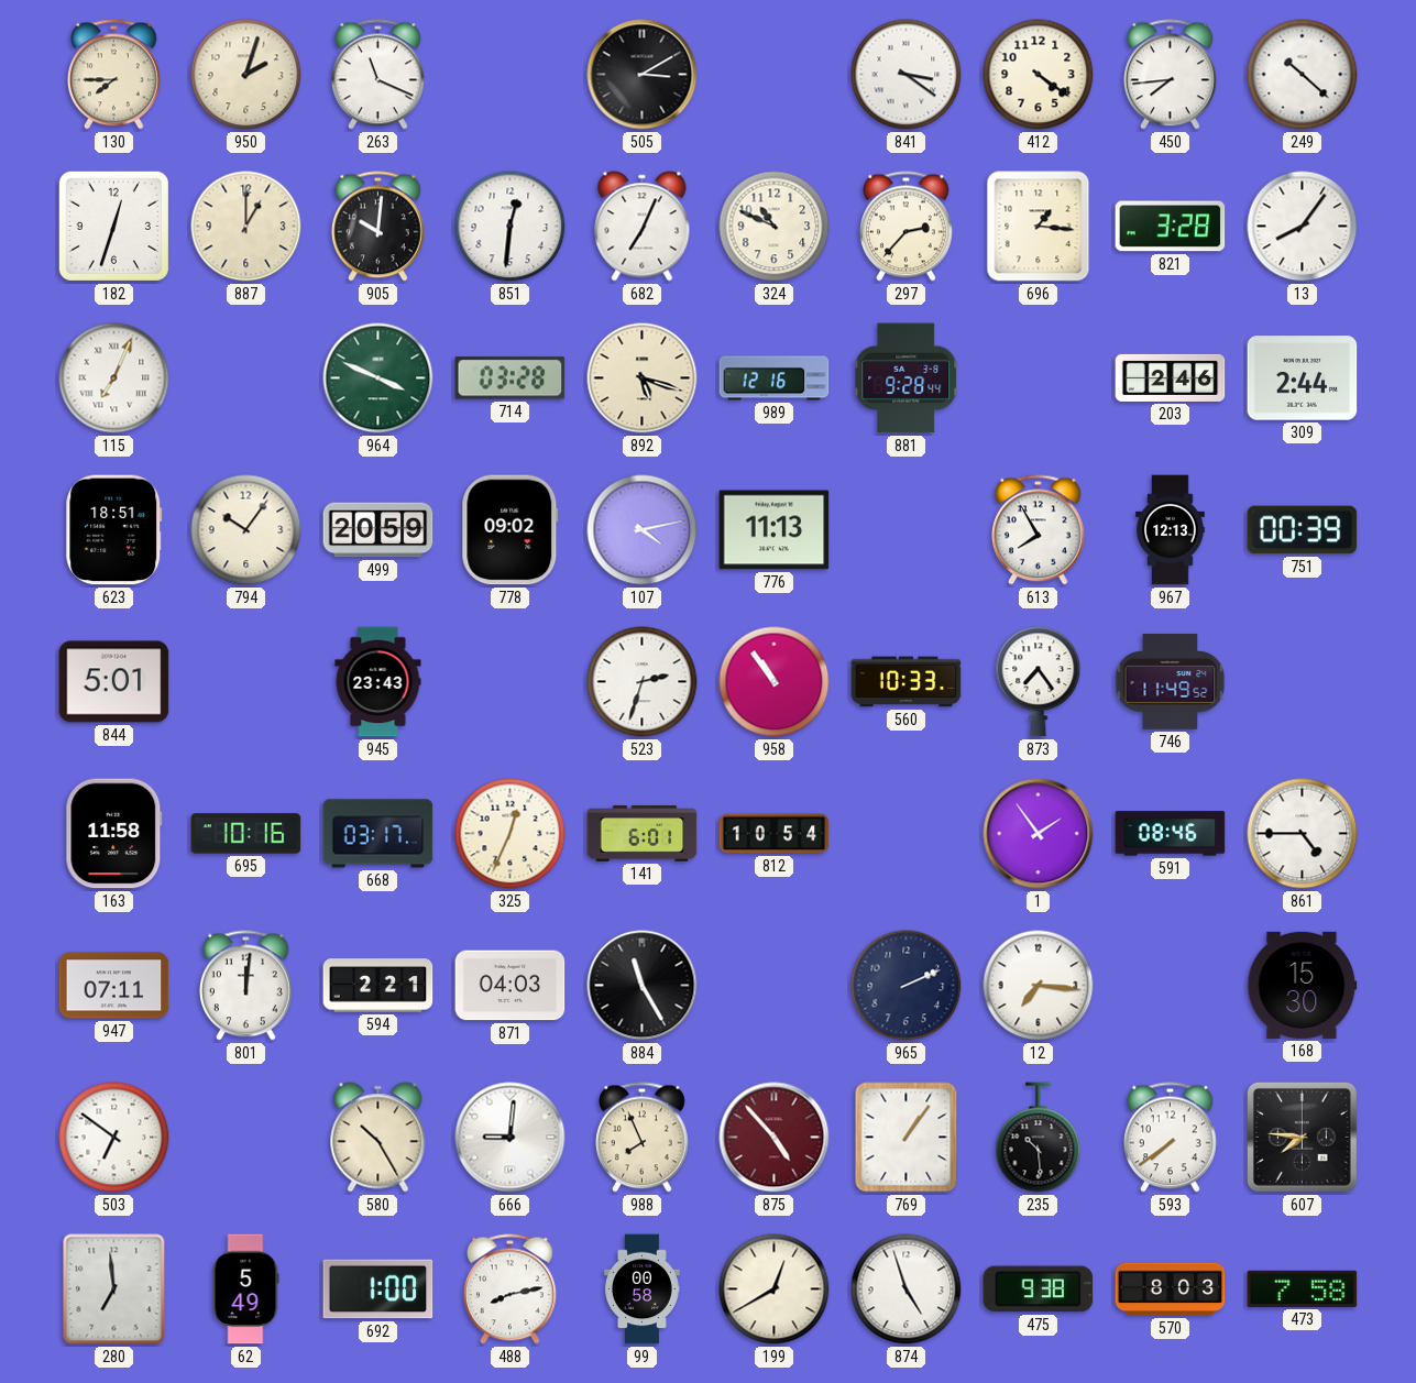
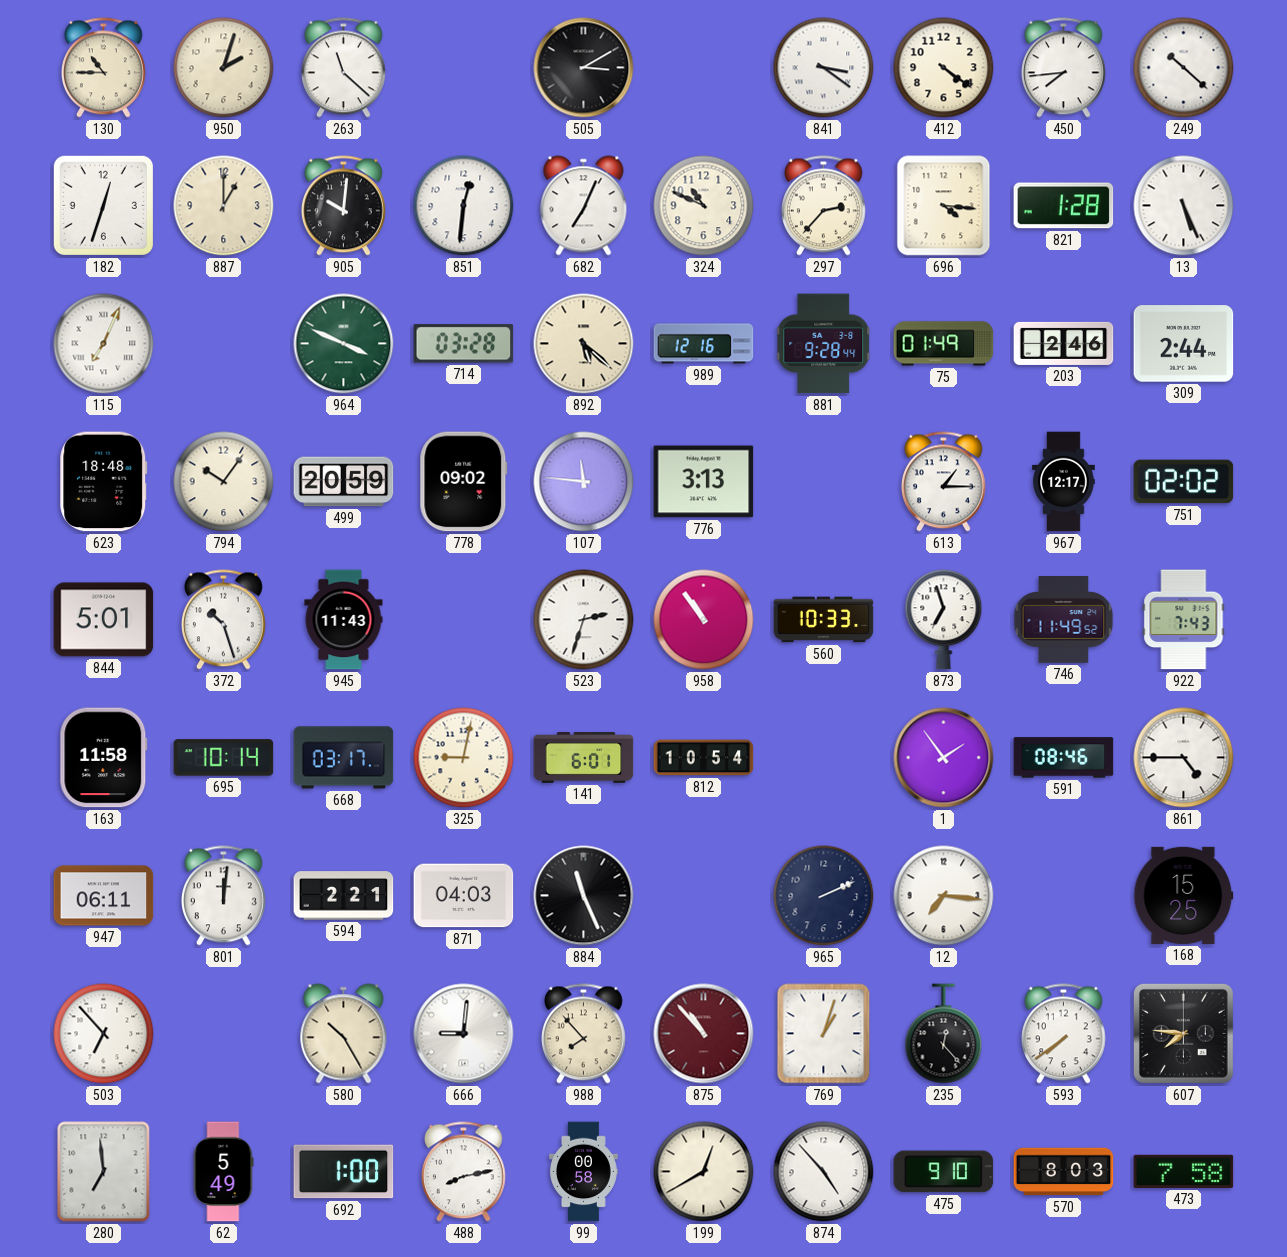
130: 7:45 -> 10:45
263: 11:19 -> 11:22
696: 1:16 -> 4:16
821: 3:28 -> 1:28
13: 8:06 -> 5:26
892: 5:18 -> 5:22
75: none -> 01:49
623: 18:51 -> 18:48
107: 4:13 -> 11:46
776: 11:13 -> 3:13
613: 7:55 -> 1:15
967: 12:13 -> 12:17
751: 00:39 -> 02:02
372: none -> 10:27
945: 23:43 -> 11:43
873: 7:24 -> 6:57
922: none -> 7:43
695: 10:16 -> 10:14
325: 12:34 -> 9:02
947: 07:11 -> 06:11
884: 11:25 -> 11:26
168: 15:30 -> 15:25
503: 6:51 -> 6:53
988: 7:56 -> 7:53
875: 4:53 -> 10:53
769: 1:06 -> 1:03
235: 10:29 -> 12:23
874: 4:57 -> 4:53
475: 9:38 -> 9:10
